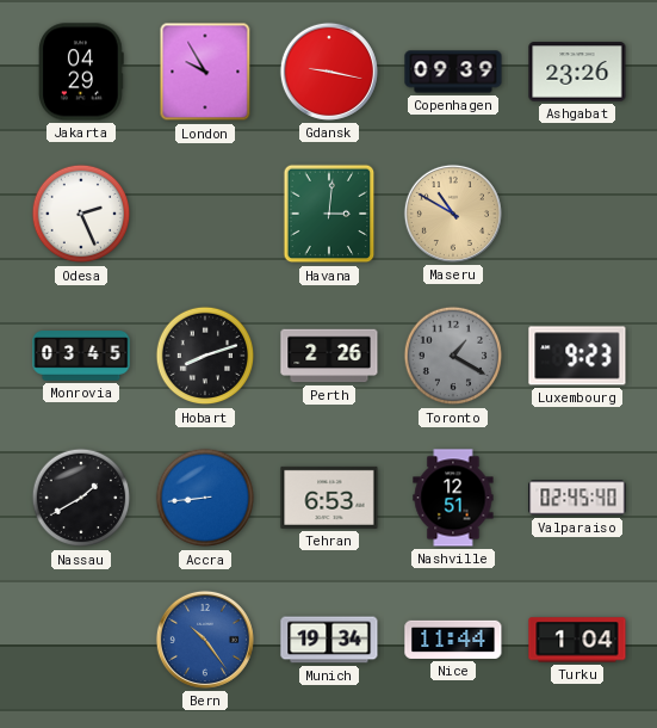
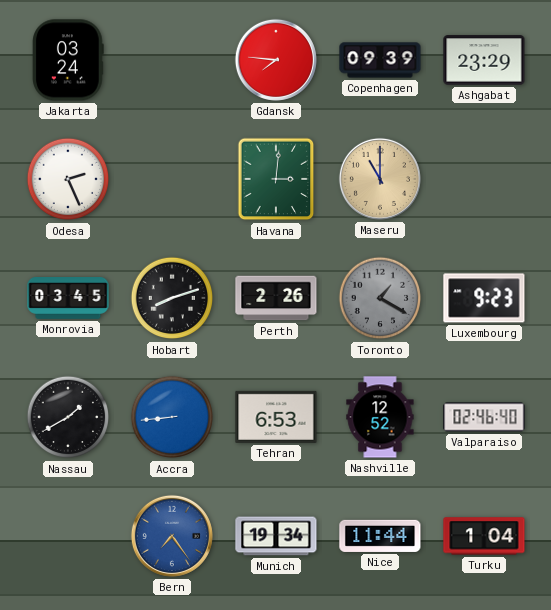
Jakarta: 04:29 -> 03:24
London: 9:55 -> none
Gdansk: 9:17 -> 7:46
Ashgabat: 23:26 -> 23:29
Maseru: 10:50 -> 11:00
Nashville: 12:51 -> 12:52
Valparaiso: 02:45 -> 02:46
Bern: 10:24 -> 7:24
